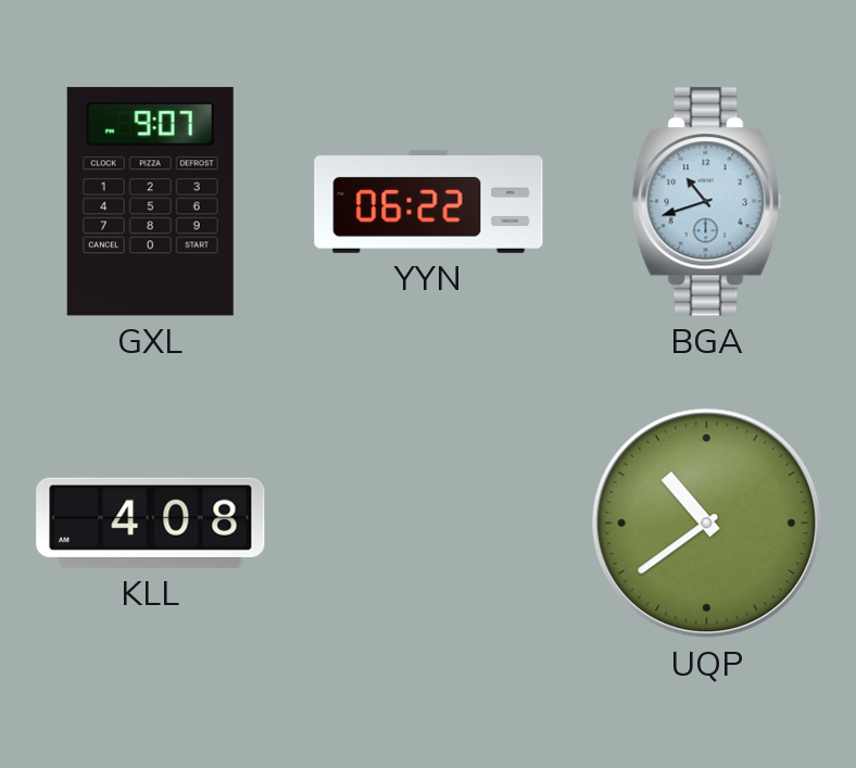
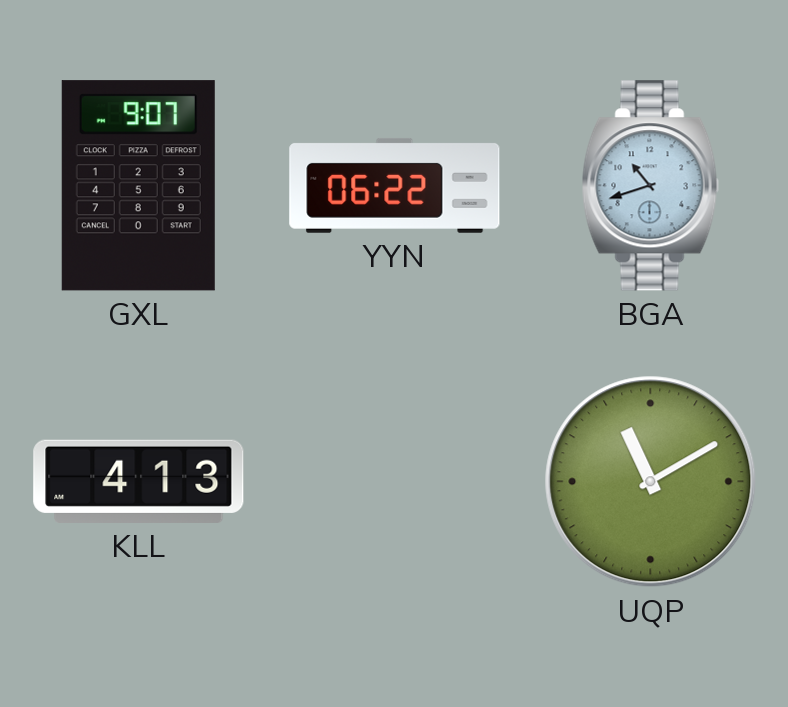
KLL: 4:08 -> 4:13
UQP: 10:39 -> 11:10
